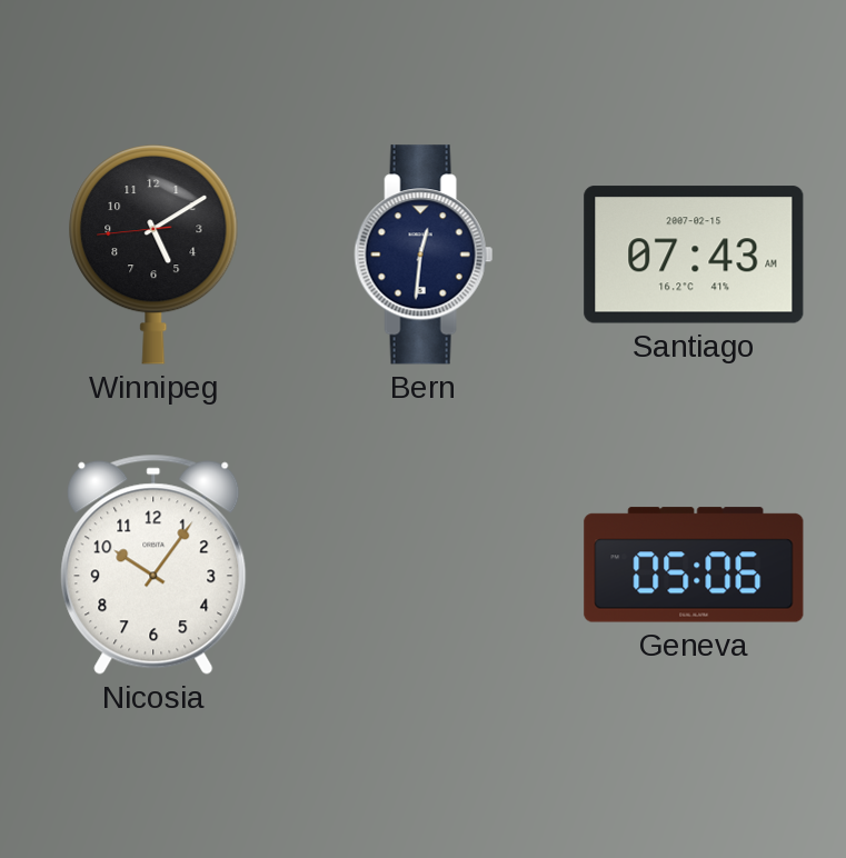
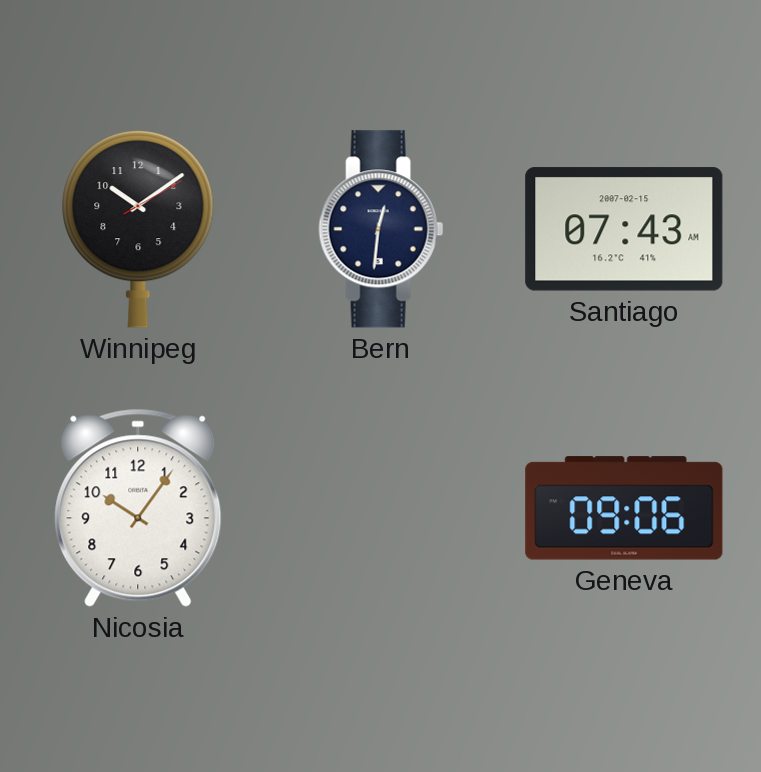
Winnipeg: 5:09 -> 10:09
Geneva: 05:06 -> 09:06
